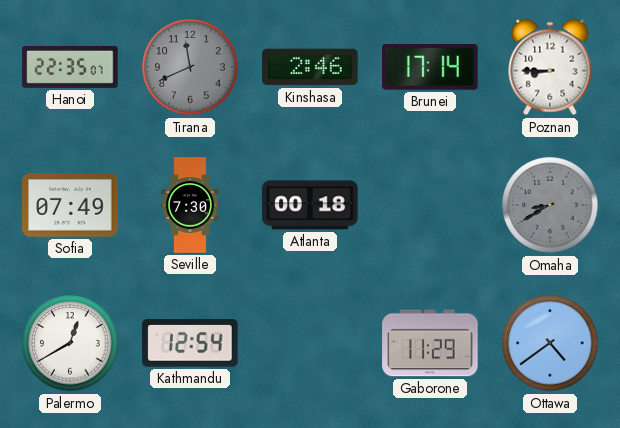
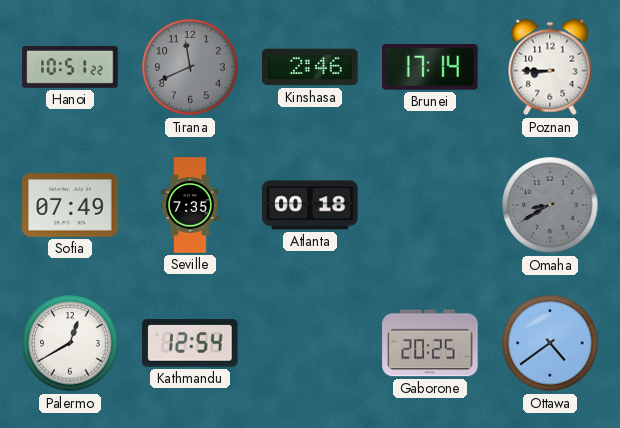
Hanoi: 22:35 -> 10:51
Seville: 7:30 -> 7:35
Gaborone: 11:29 -> 20:25
